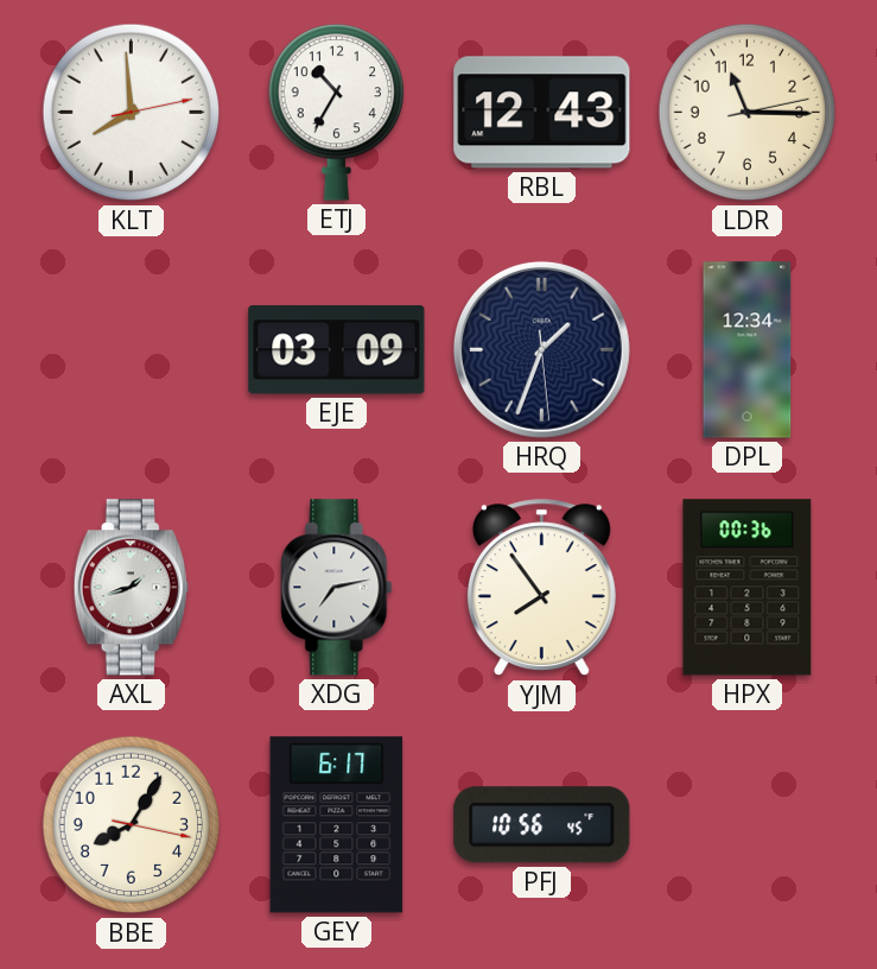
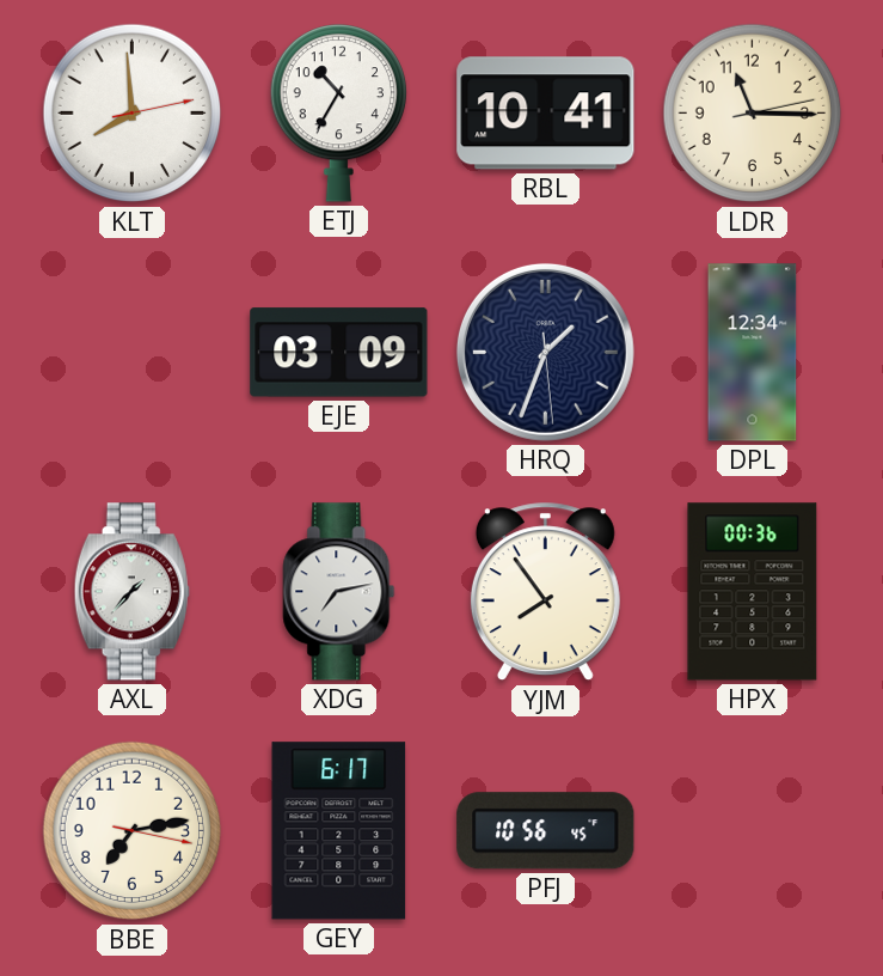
RBL: 12:43 -> 10:41
AXL: 1:42 -> 1:37
BBE: 8:05 -> 7:13
